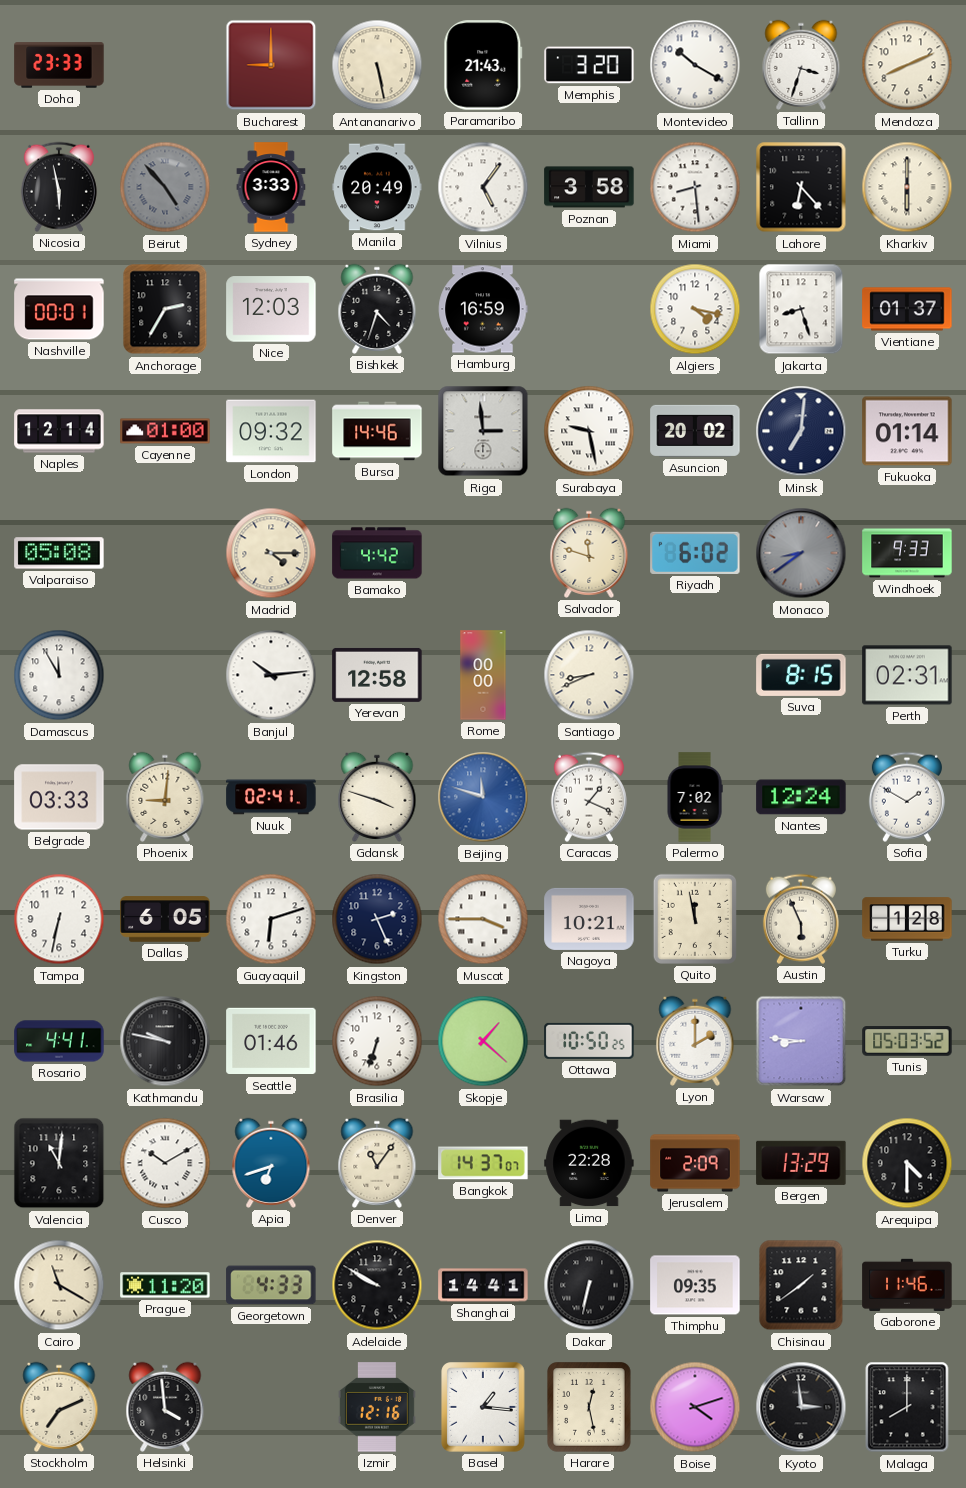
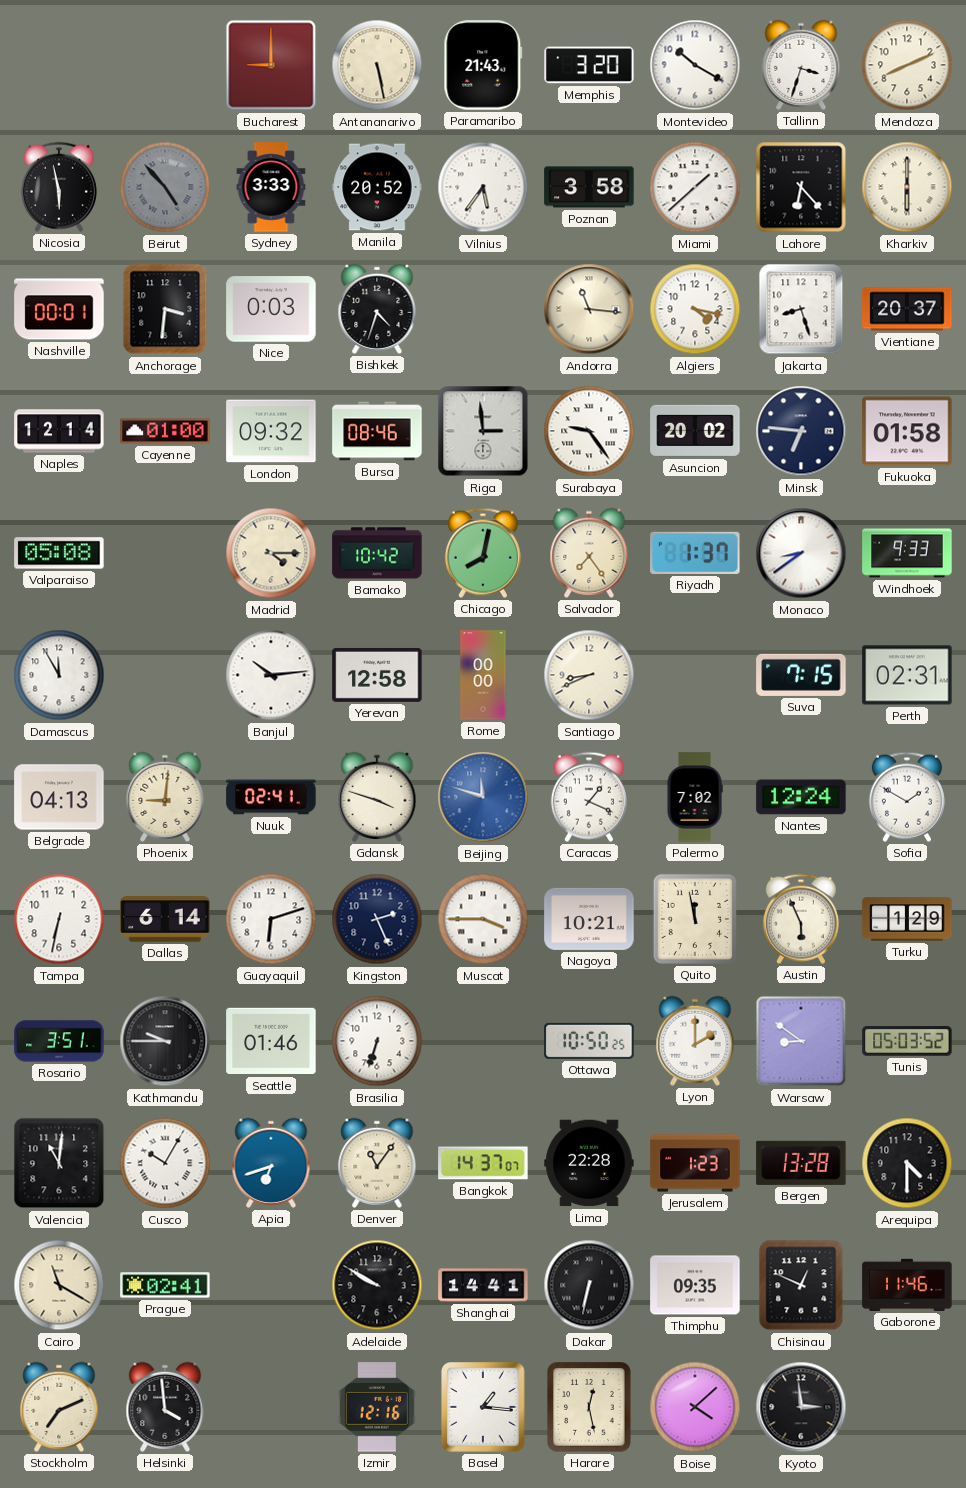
Doha: 23:33 -> none
Manila: 20:49 -> 20:52
Vilnius: 5:06 -> 5:36
Miami: 8:29 -> 1:38
Anchorage: 2:35 -> 3:31
Nice: 12:03 -> 0:03
Hamburg: 16:59 -> none
Andorra: none -> 11:16
Vientiane: 01:37 -> 20:37
Bursa: 14:46 -> 08:46
Surabaya: 9:28 -> 9:24
Minsk: 7:01 -> 6:46
Fukuoka: 01:14 -> 01:58
Bamako: 4:42 -> 10:42
Chicago: none -> 8:02
Salvador: 11:48 -> 7:24
Riyadh: 6:02 -> 1:37
Monaco dial: grey -> white
Suva: 8:15 -> 7:15
Belgrade: 03:33 -> 04:13
Dallas: 6:05 -> 6:14
Turku: 1:28 -> 1:29
Rosario: 4:41 -> 3:51
Kathmandu: 9:47 -> 9:45
Skopje: 1:22 -> none
Warsaw: 8:46 -> 8:51
Cusco: 10:10 -> 10:05
Jerusalem: 2:09 -> 1:23
Bergen: 13:29 -> 13:28
Prague: 11:20 -> 02:41
Georgetown: 4:33 -> none
Chisinau: 1:39 -> 12:49
Boise: 4:12 -> 4:08
Malaga: 8:00 -> none
